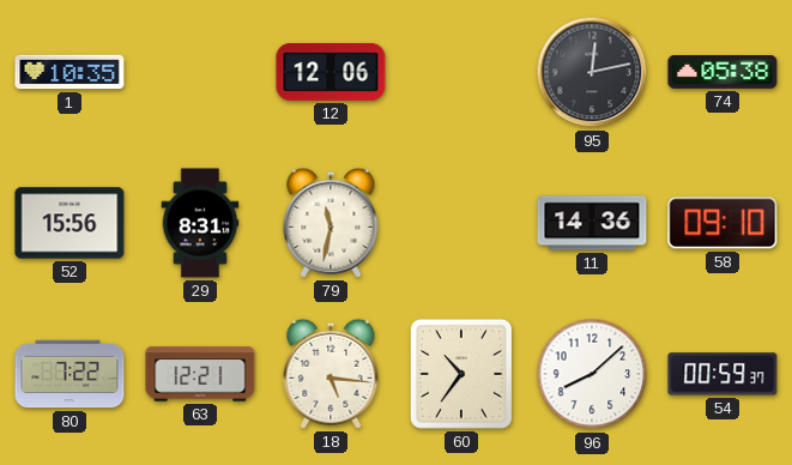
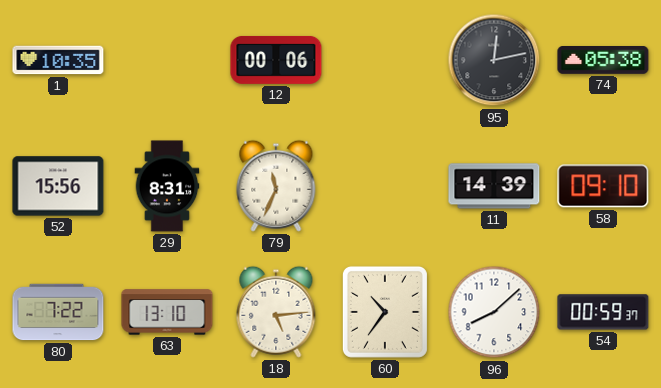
12: 12:06 -> 00:06
79: 11:32 -> 11:34
11: 14:36 -> 14:39
63: 12:21 -> 13:10
18: 5:16 -> 5:14
